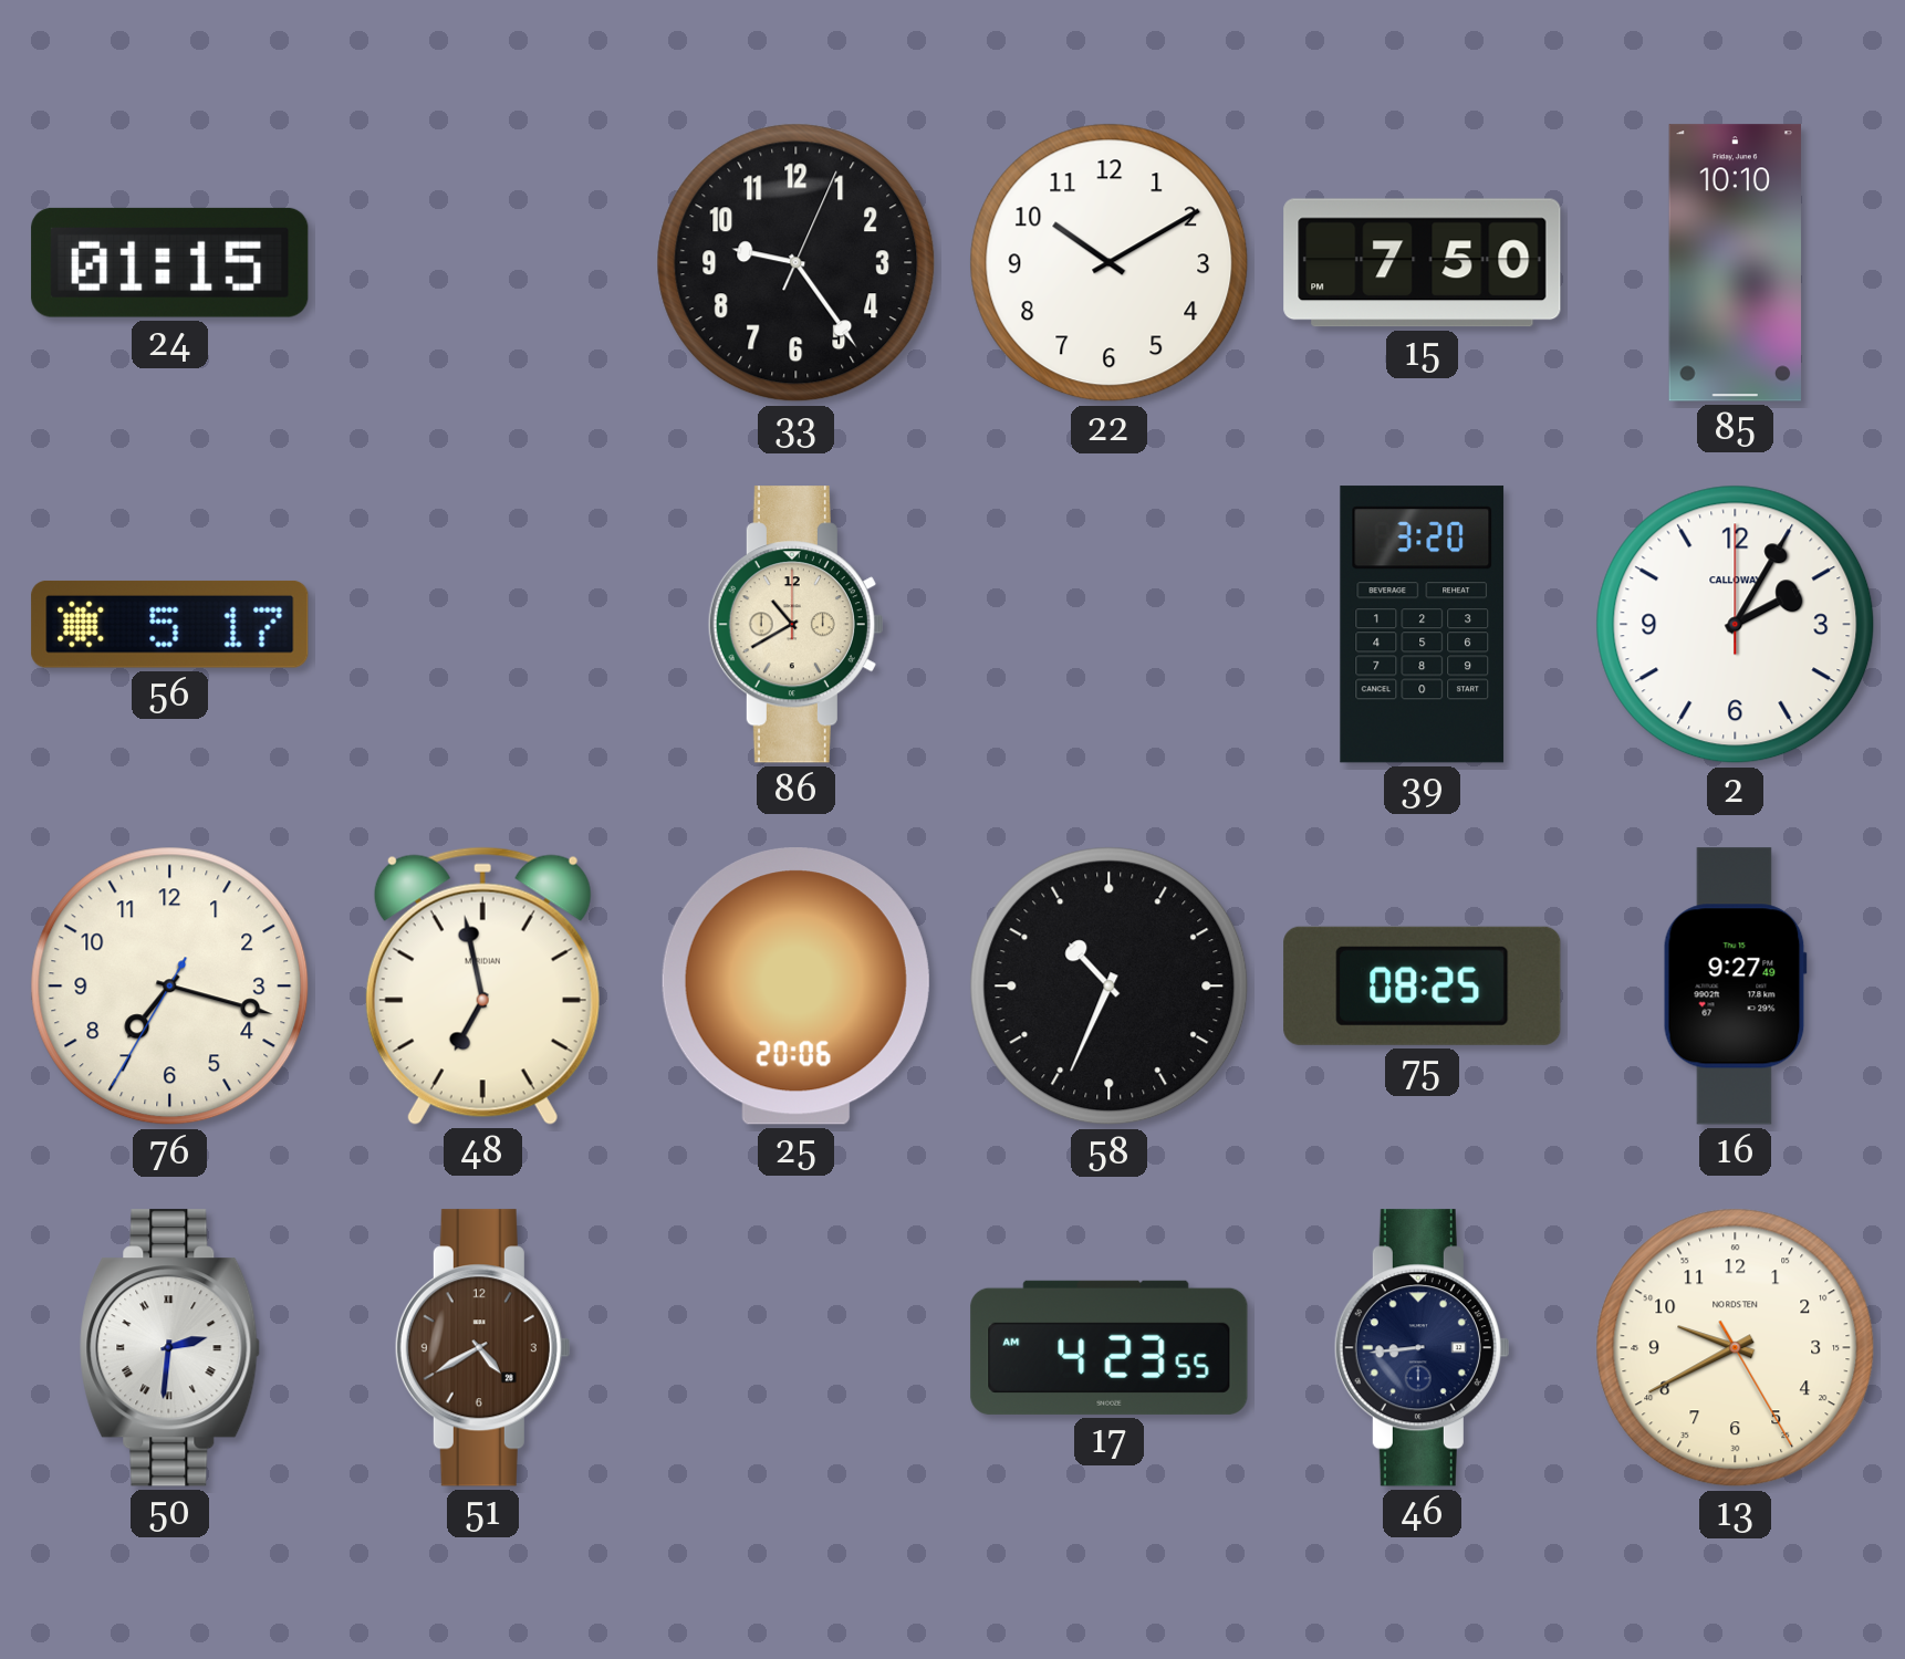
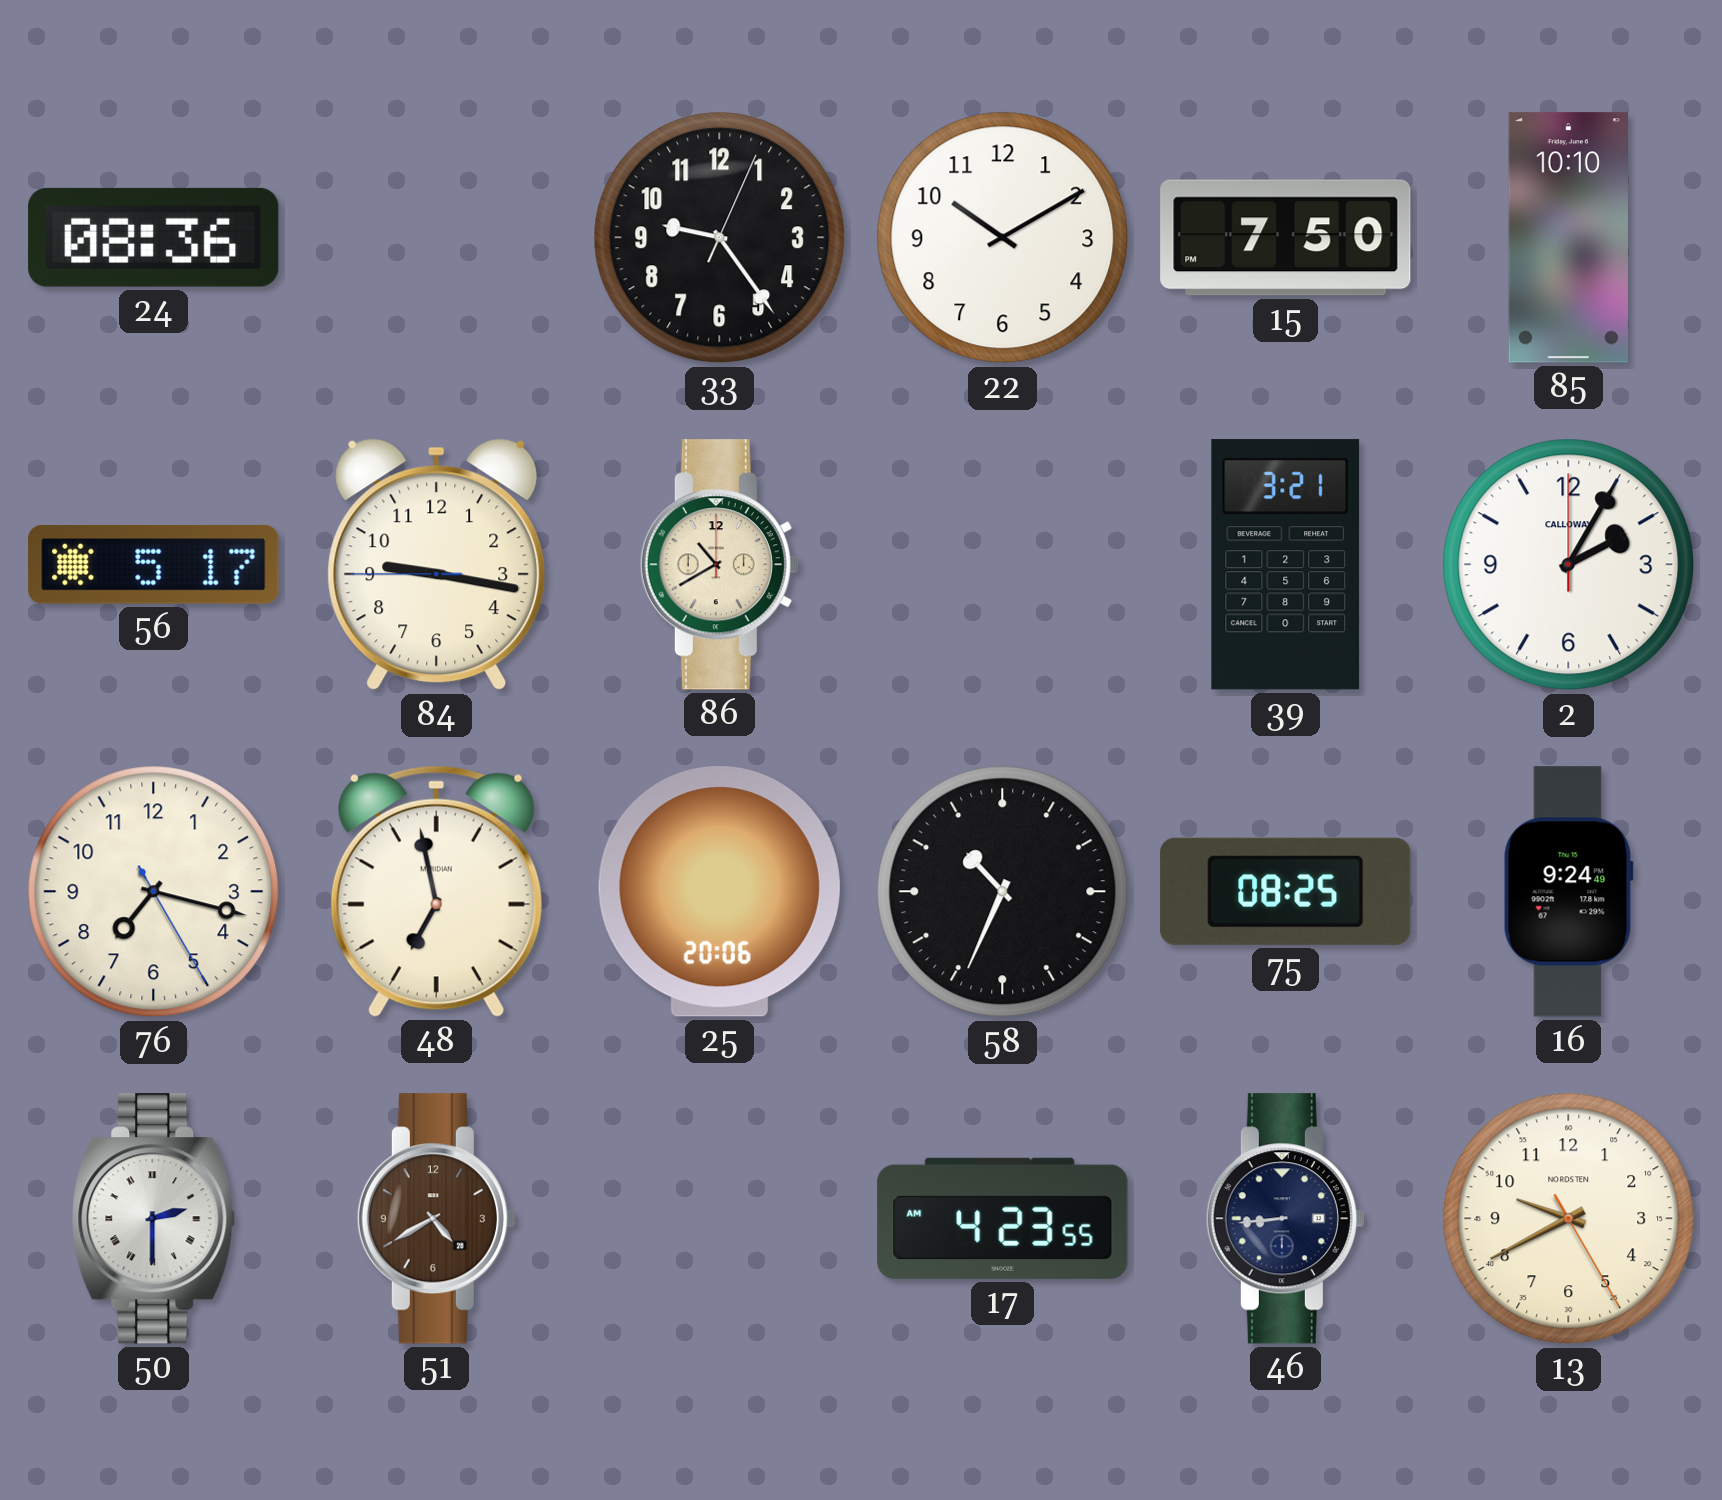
24: 01:15 -> 08:36
84: none -> 9:16
39: 3:20 -> 3:21
76: 7:17:35 -> 7:17:25
16: 9:27 -> 9:24
50: 2:31 -> 2:30
